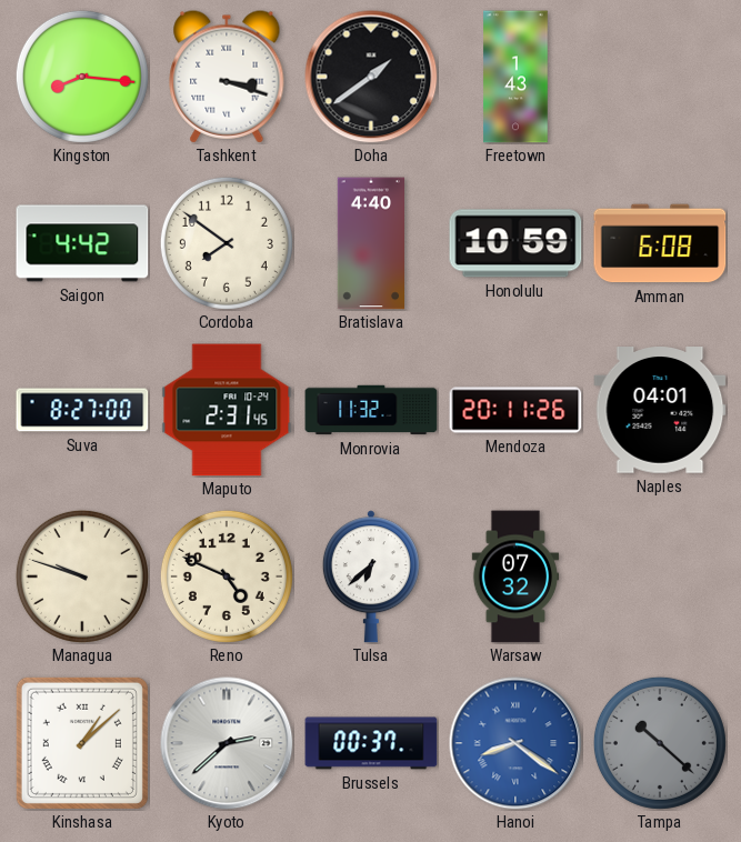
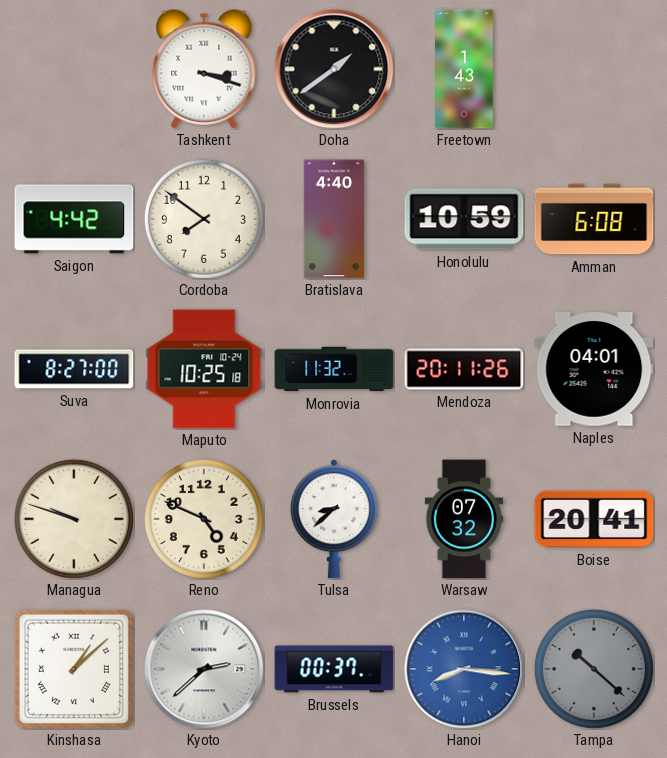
Kingston: 8:16 -> none
Maputo: 2:31 -> 10:25
Tulsa: 6:38 -> 8:38
Boise: none -> 20:41
Hanoi: 8:21 -> 8:16
